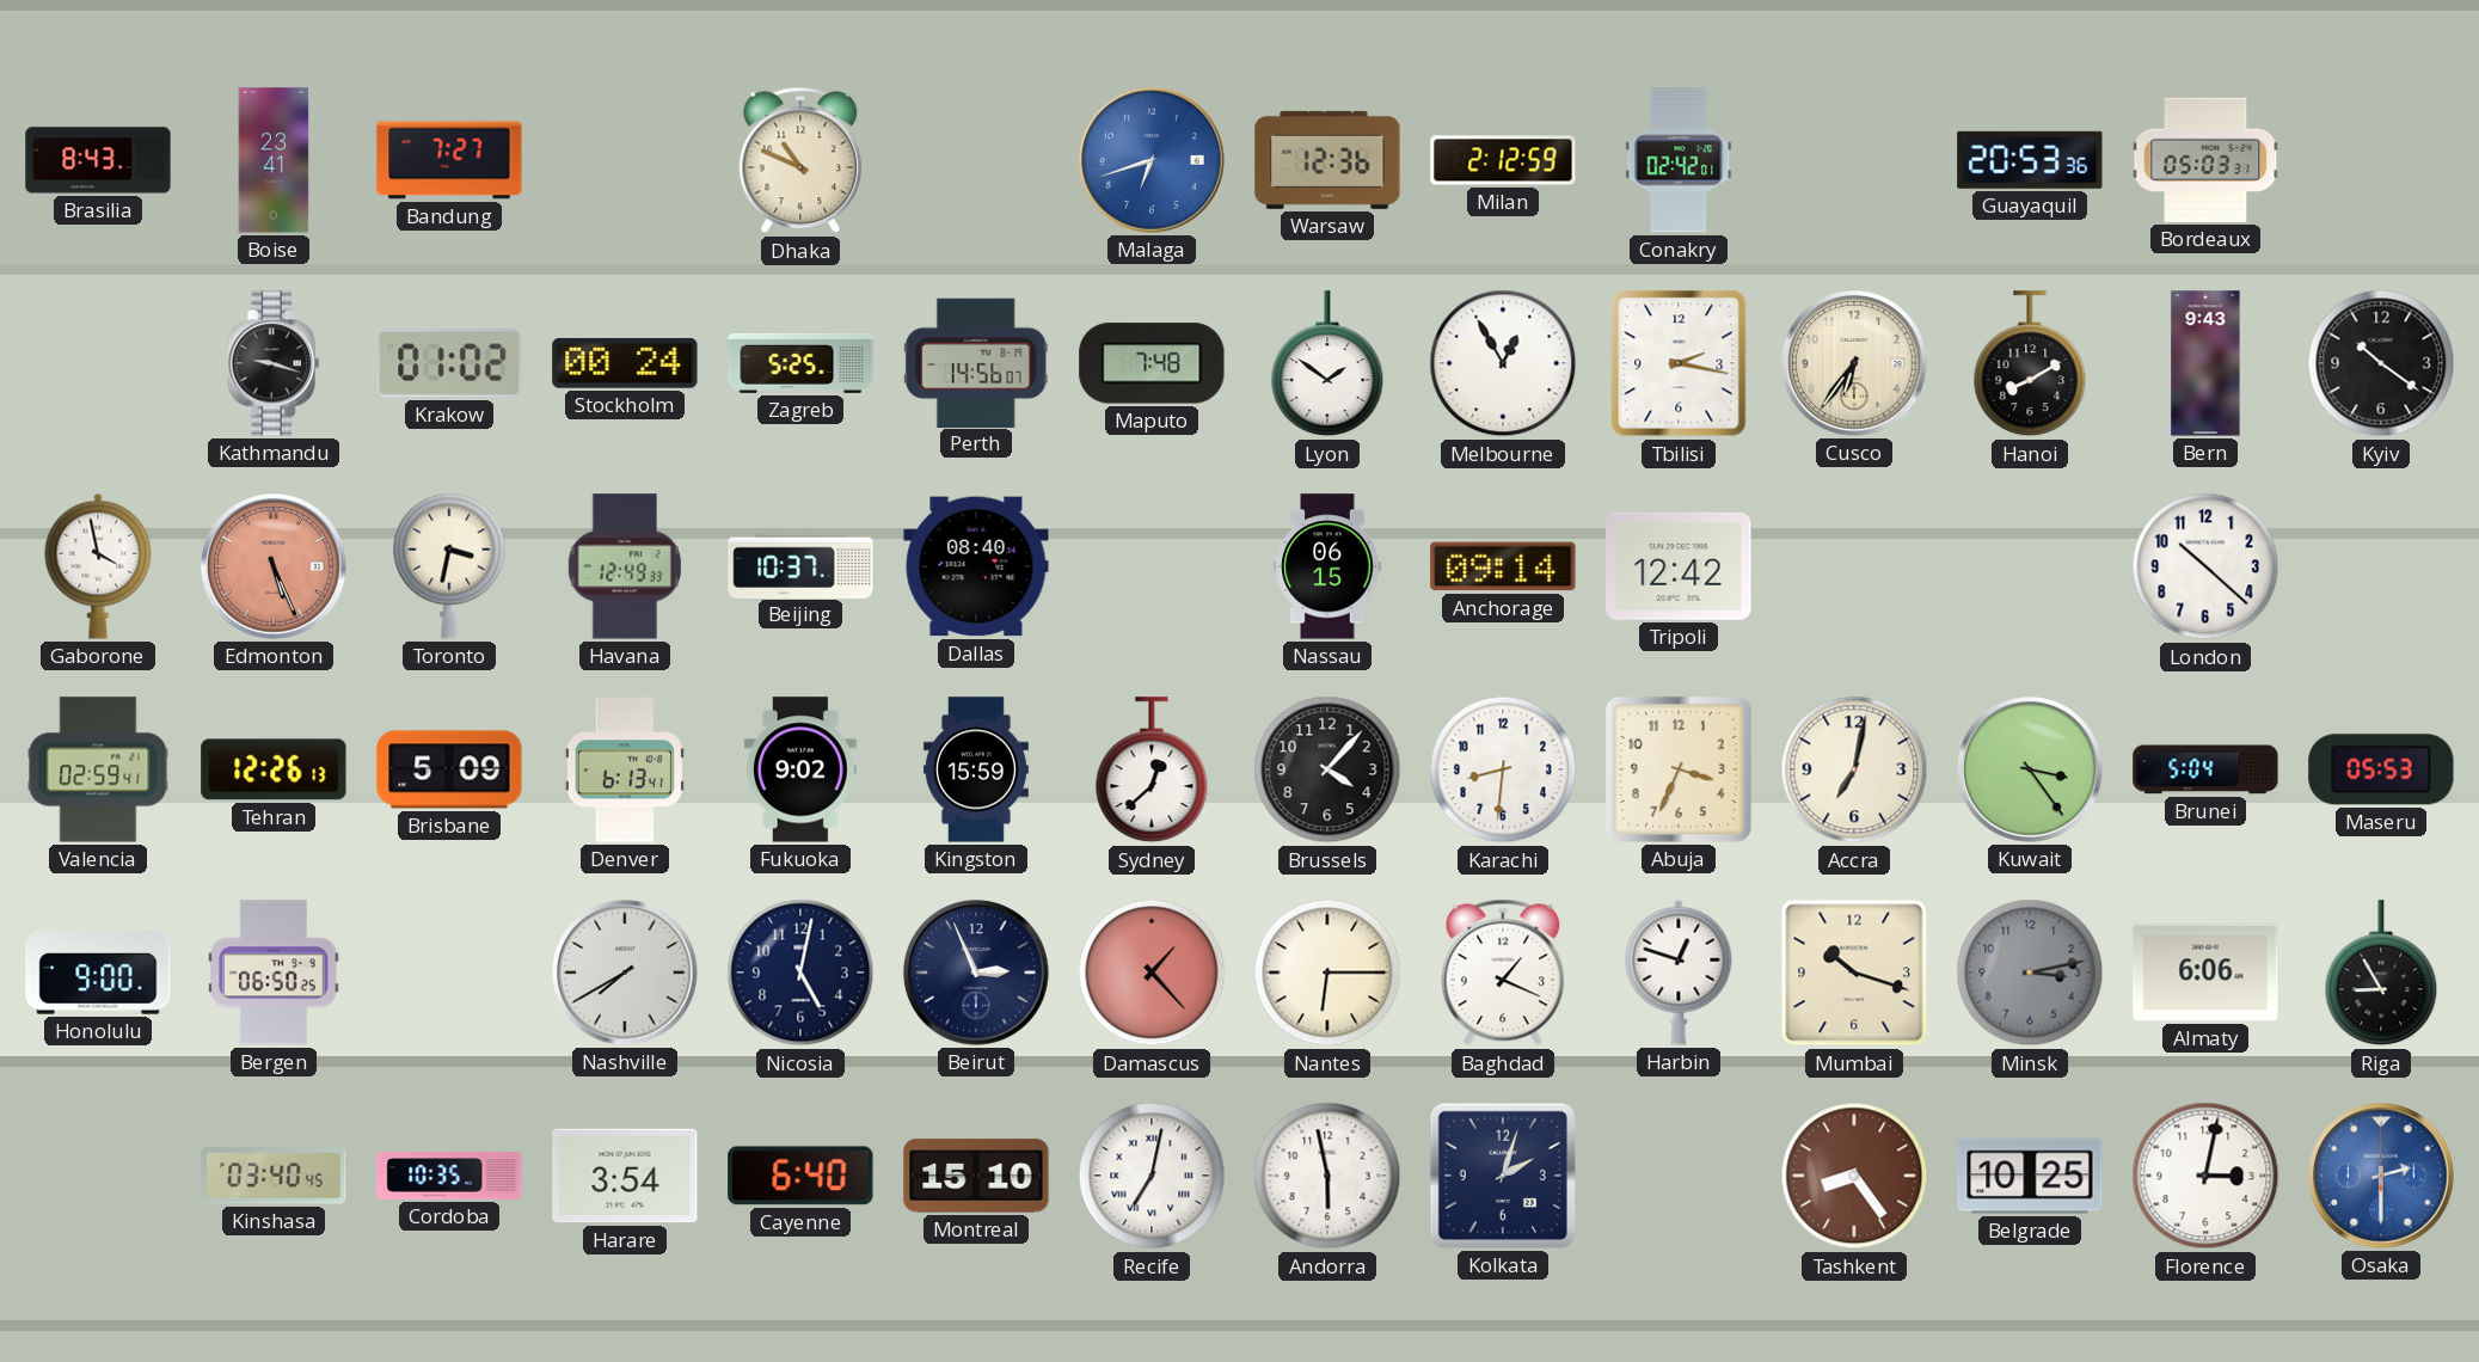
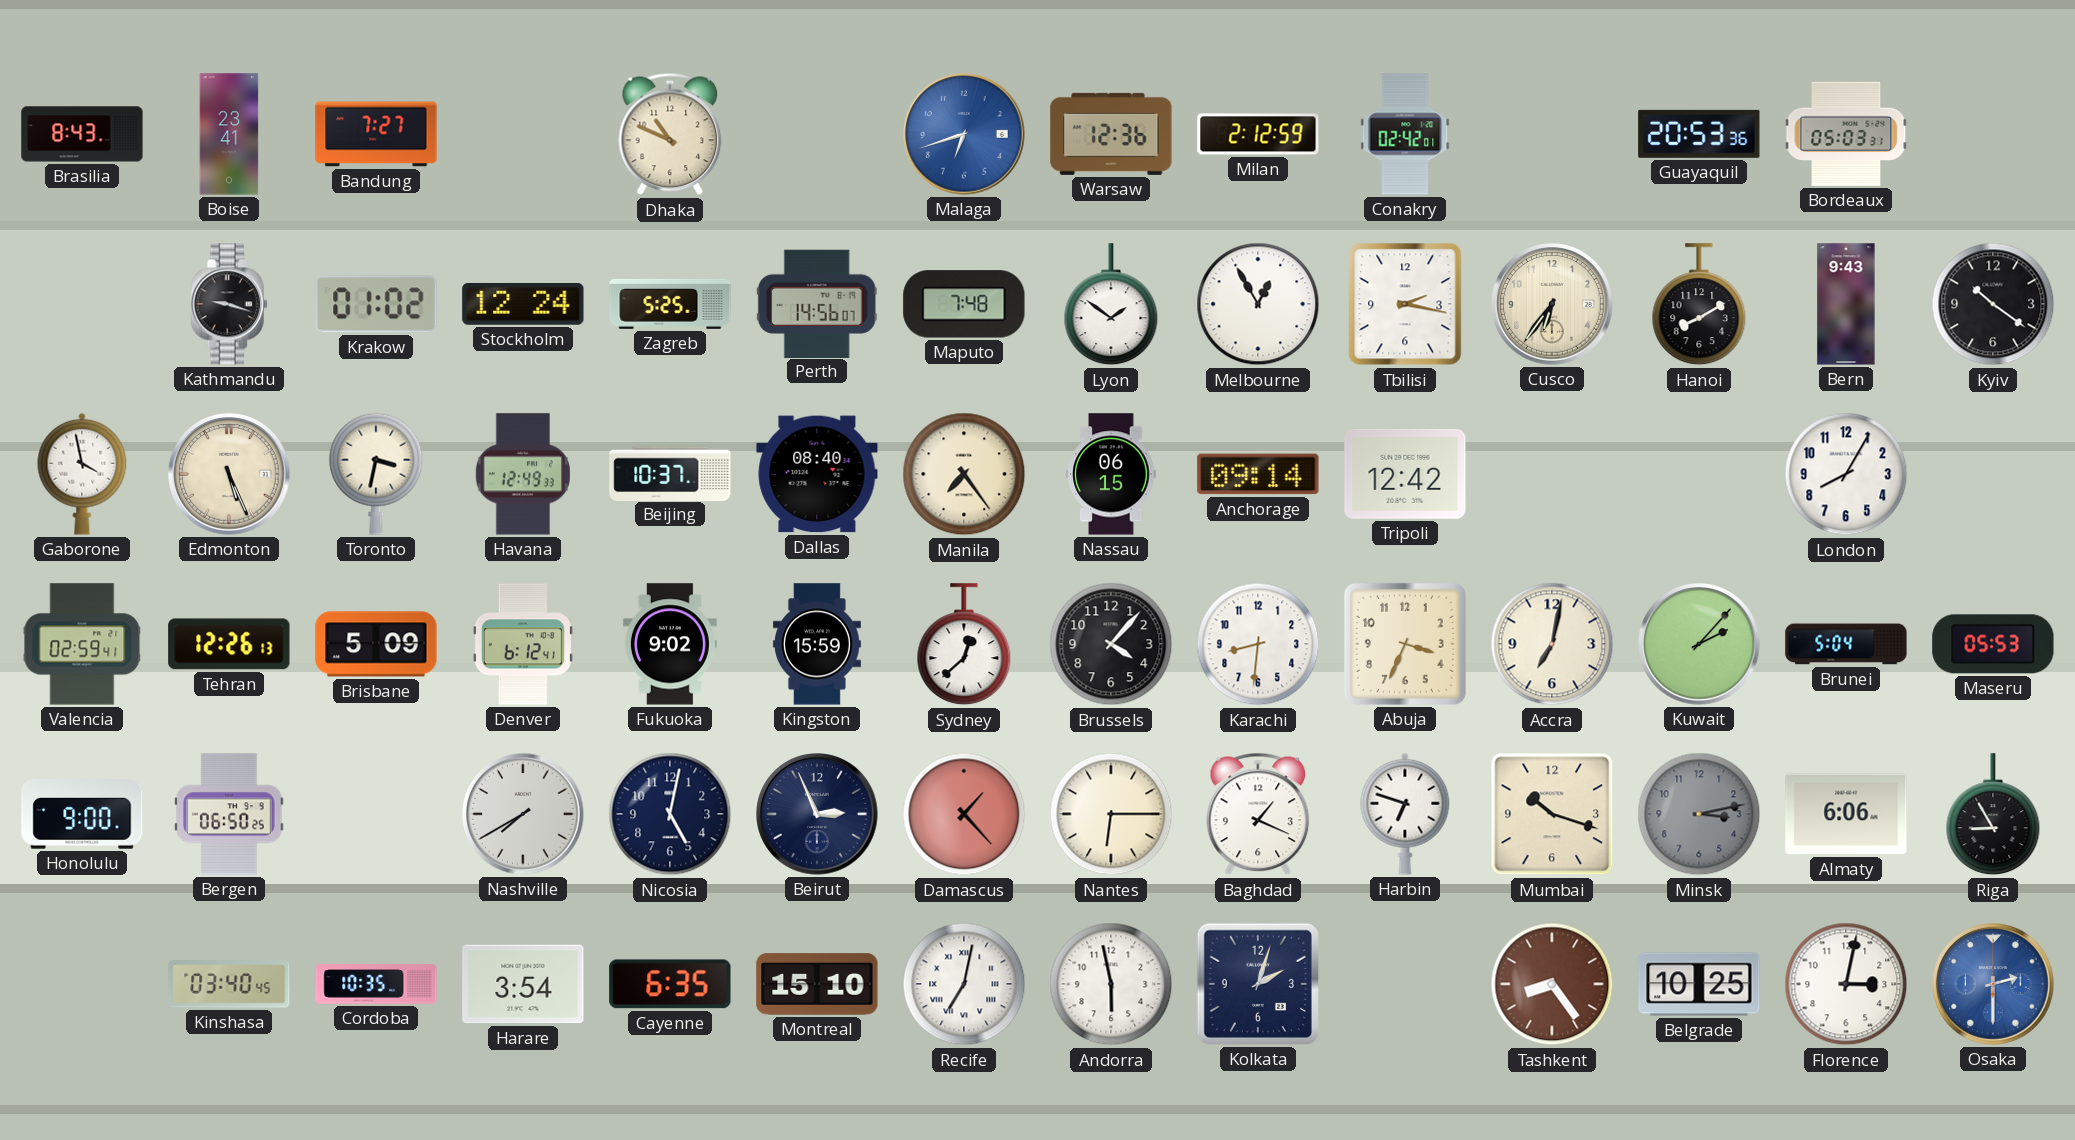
Stockholm: 00:24 -> 12:24
Edmonton dial: salmon -> cream
Manila: none -> 7:24
London: 10:22 -> 8:05
Denver: 6:13 -> 6:12
Kuwait: 3:24 -> 2:07
Harbin: 12:48 -> 6:48
Cayenne: 6:40 -> 6:35
